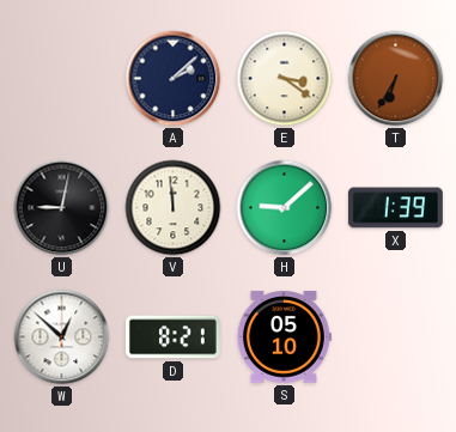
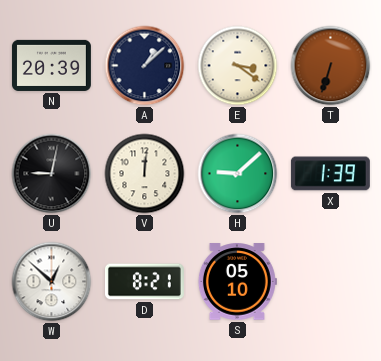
N: none -> 20:39
A: 2:08 -> 1:08
T: 6:35 -> 6:33
V: 11:59 -> 12:01
